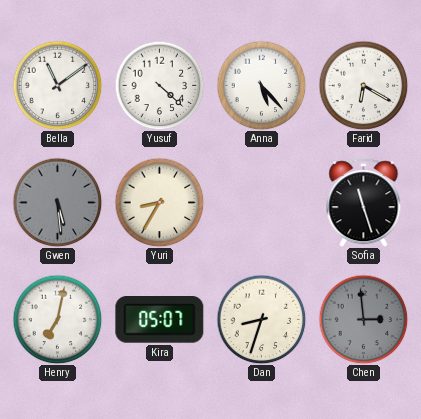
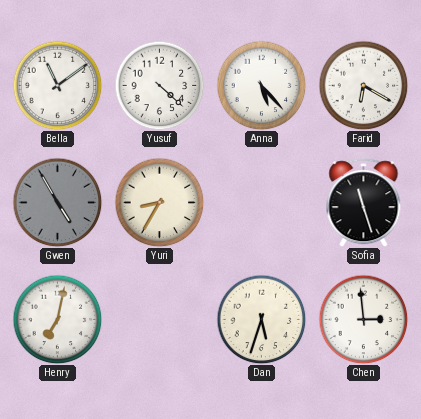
Gwen: 5:29 -> 4:55
Kira: 05:07 -> none
Dan: 8:33 -> 5:33
Chen dial: grey -> white
